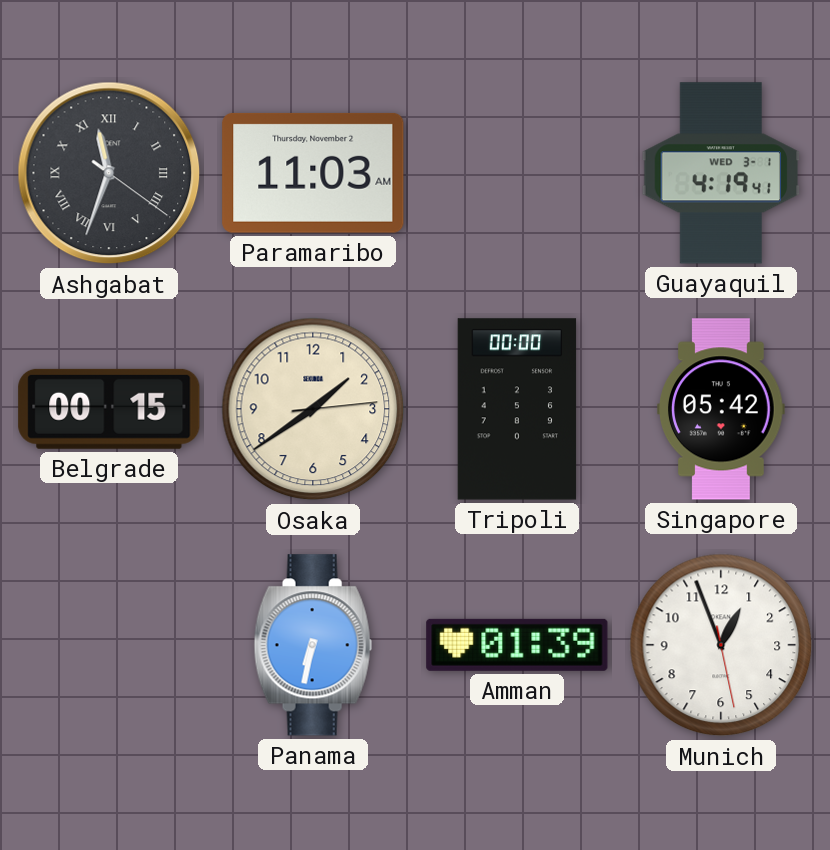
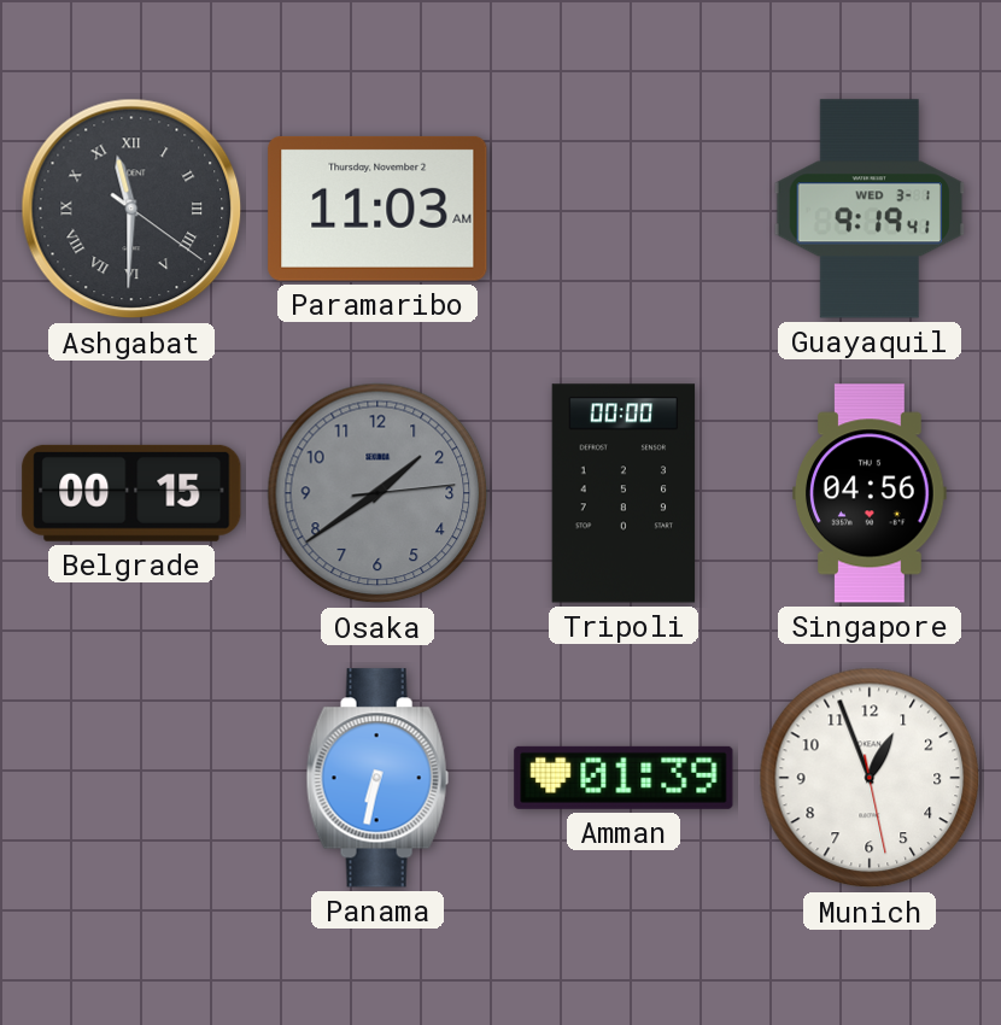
Ashgabat: 11:33 -> 11:30
Guayaquil: 4:19 -> 9:19
Osaka dial: cream -> grey
Singapore: 05:42 -> 04:56
